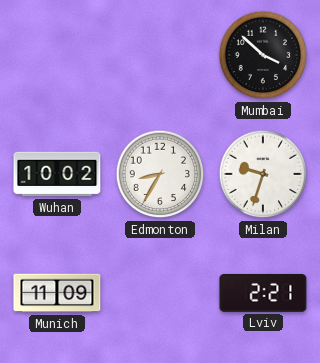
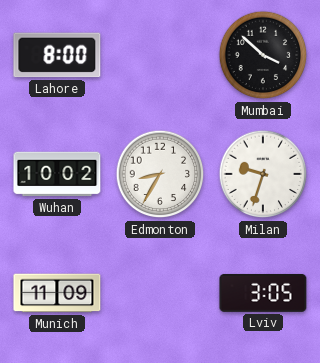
Lahore: none -> 8:00
Lviv: 2:21 -> 3:05
